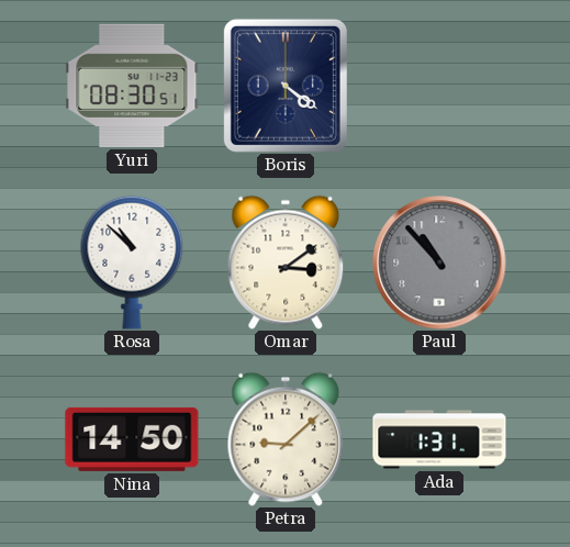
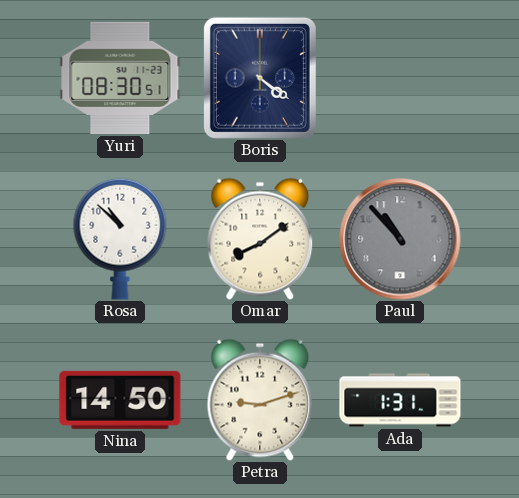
Omar: 3:09 -> 8:09
Petra: 9:08 -> 9:12
